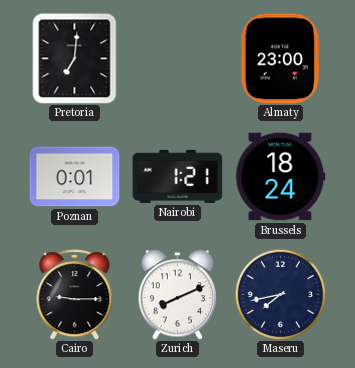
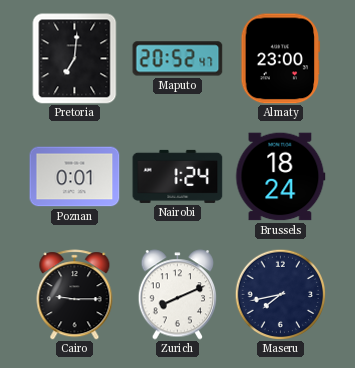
Maputo: none -> 20:52
Nairobi: 1:21 -> 1:24
